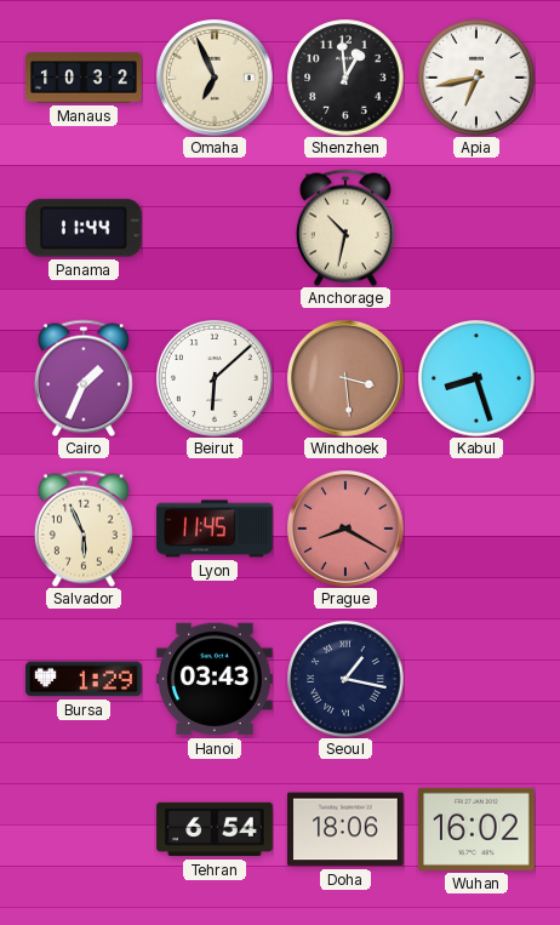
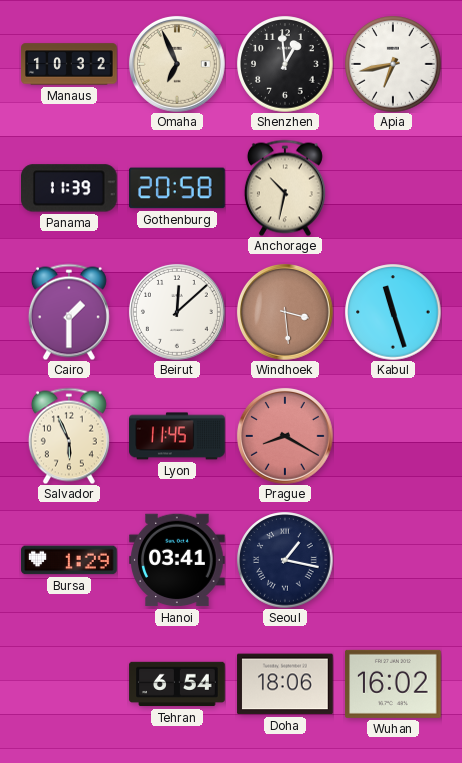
Panama: 11:44 -> 11:39
Gothenburg: none -> 20:58
Cairo: 1:34 -> 1:30
Beirut: 6:08 -> 12:08
Kabul: 8:27 -> 11:27
Hanoi: 03:43 -> 03:41
